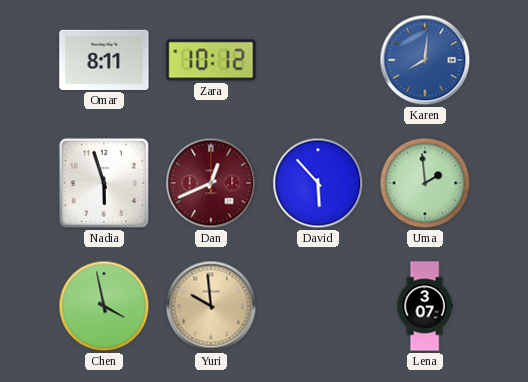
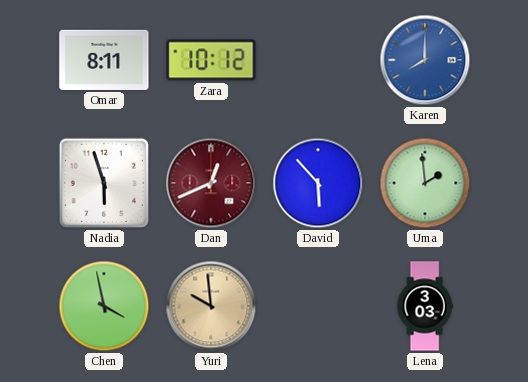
Karen: 8:01 -> 8:00
Lena: 3:07 -> 3:03
